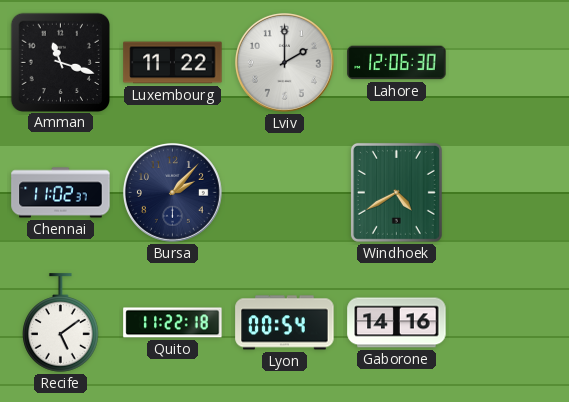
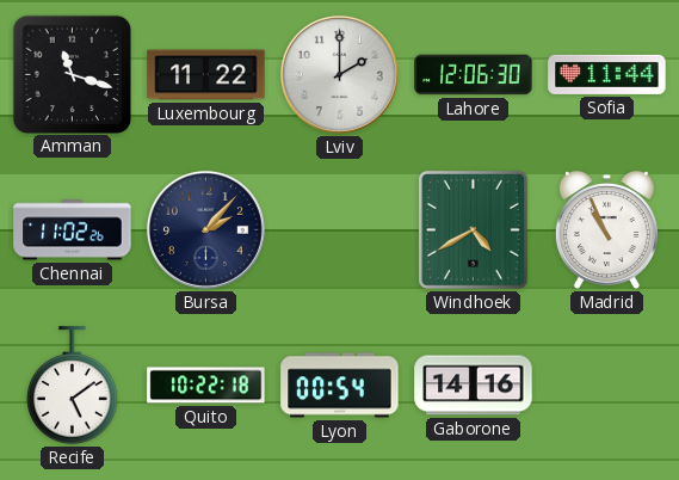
Sofia: none -> 11:44
Chennai: 11:02:37 -> 11:02:26
Madrid: none -> 10:56
Quito: 11:22 -> 10:22
